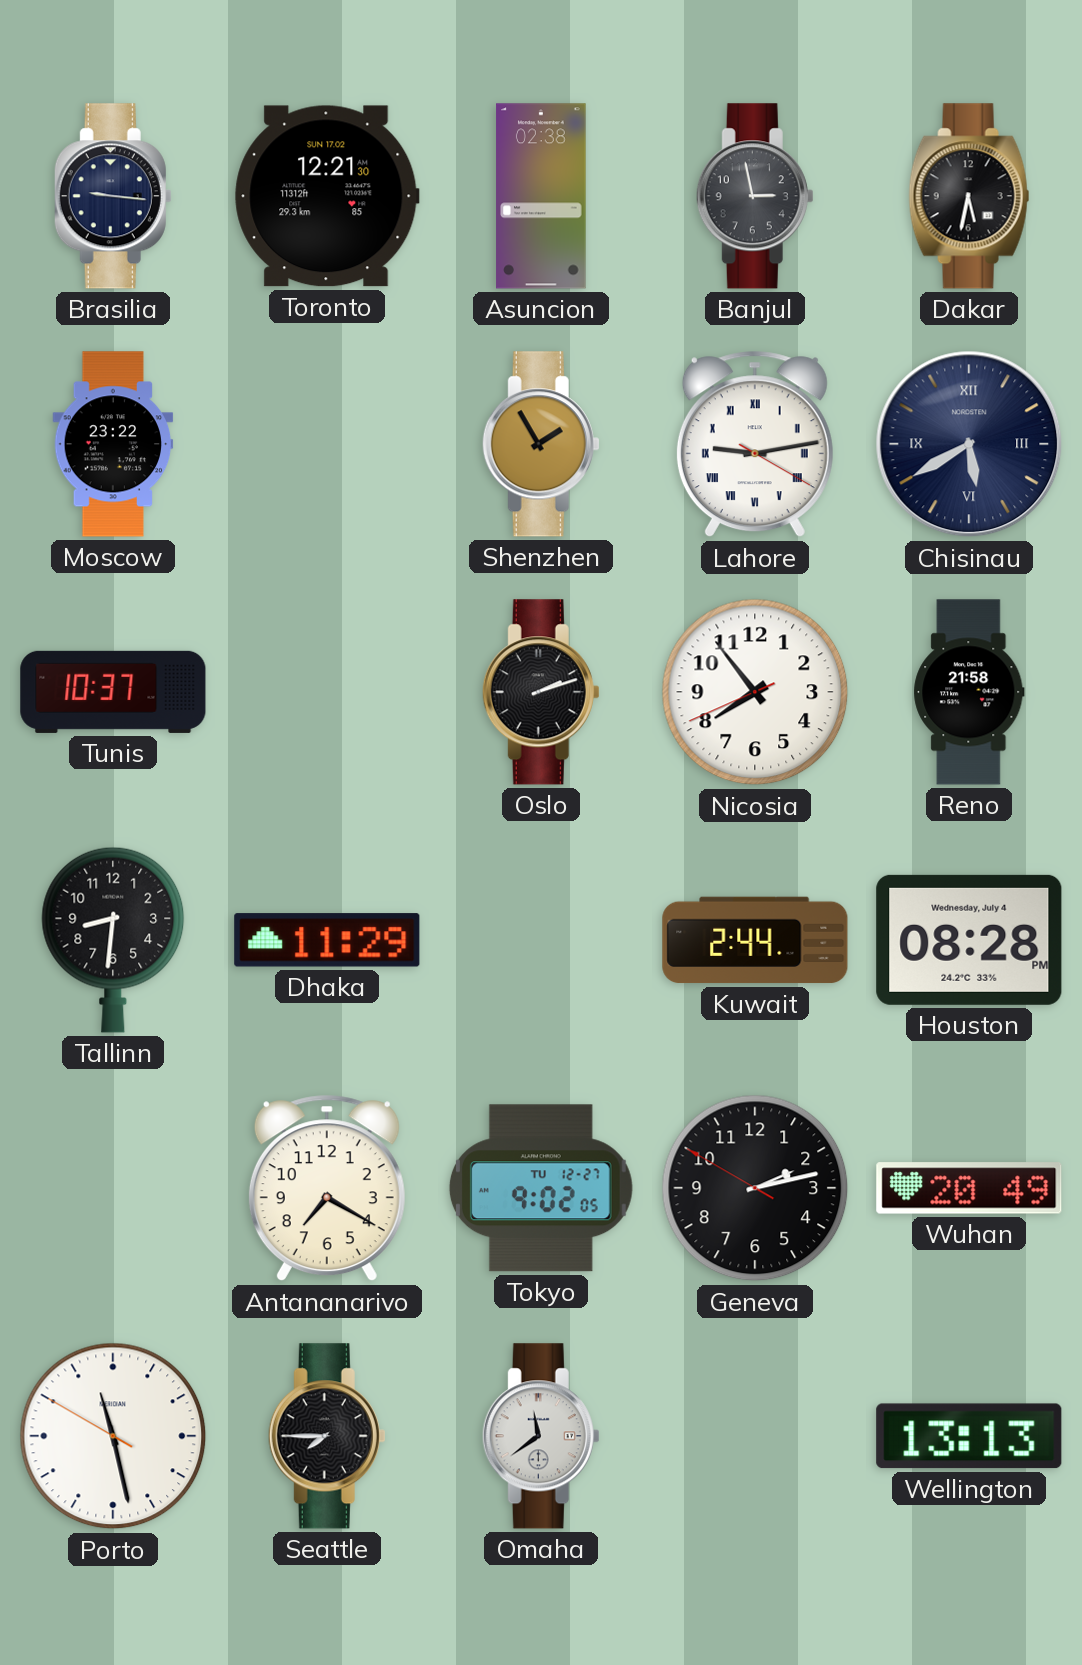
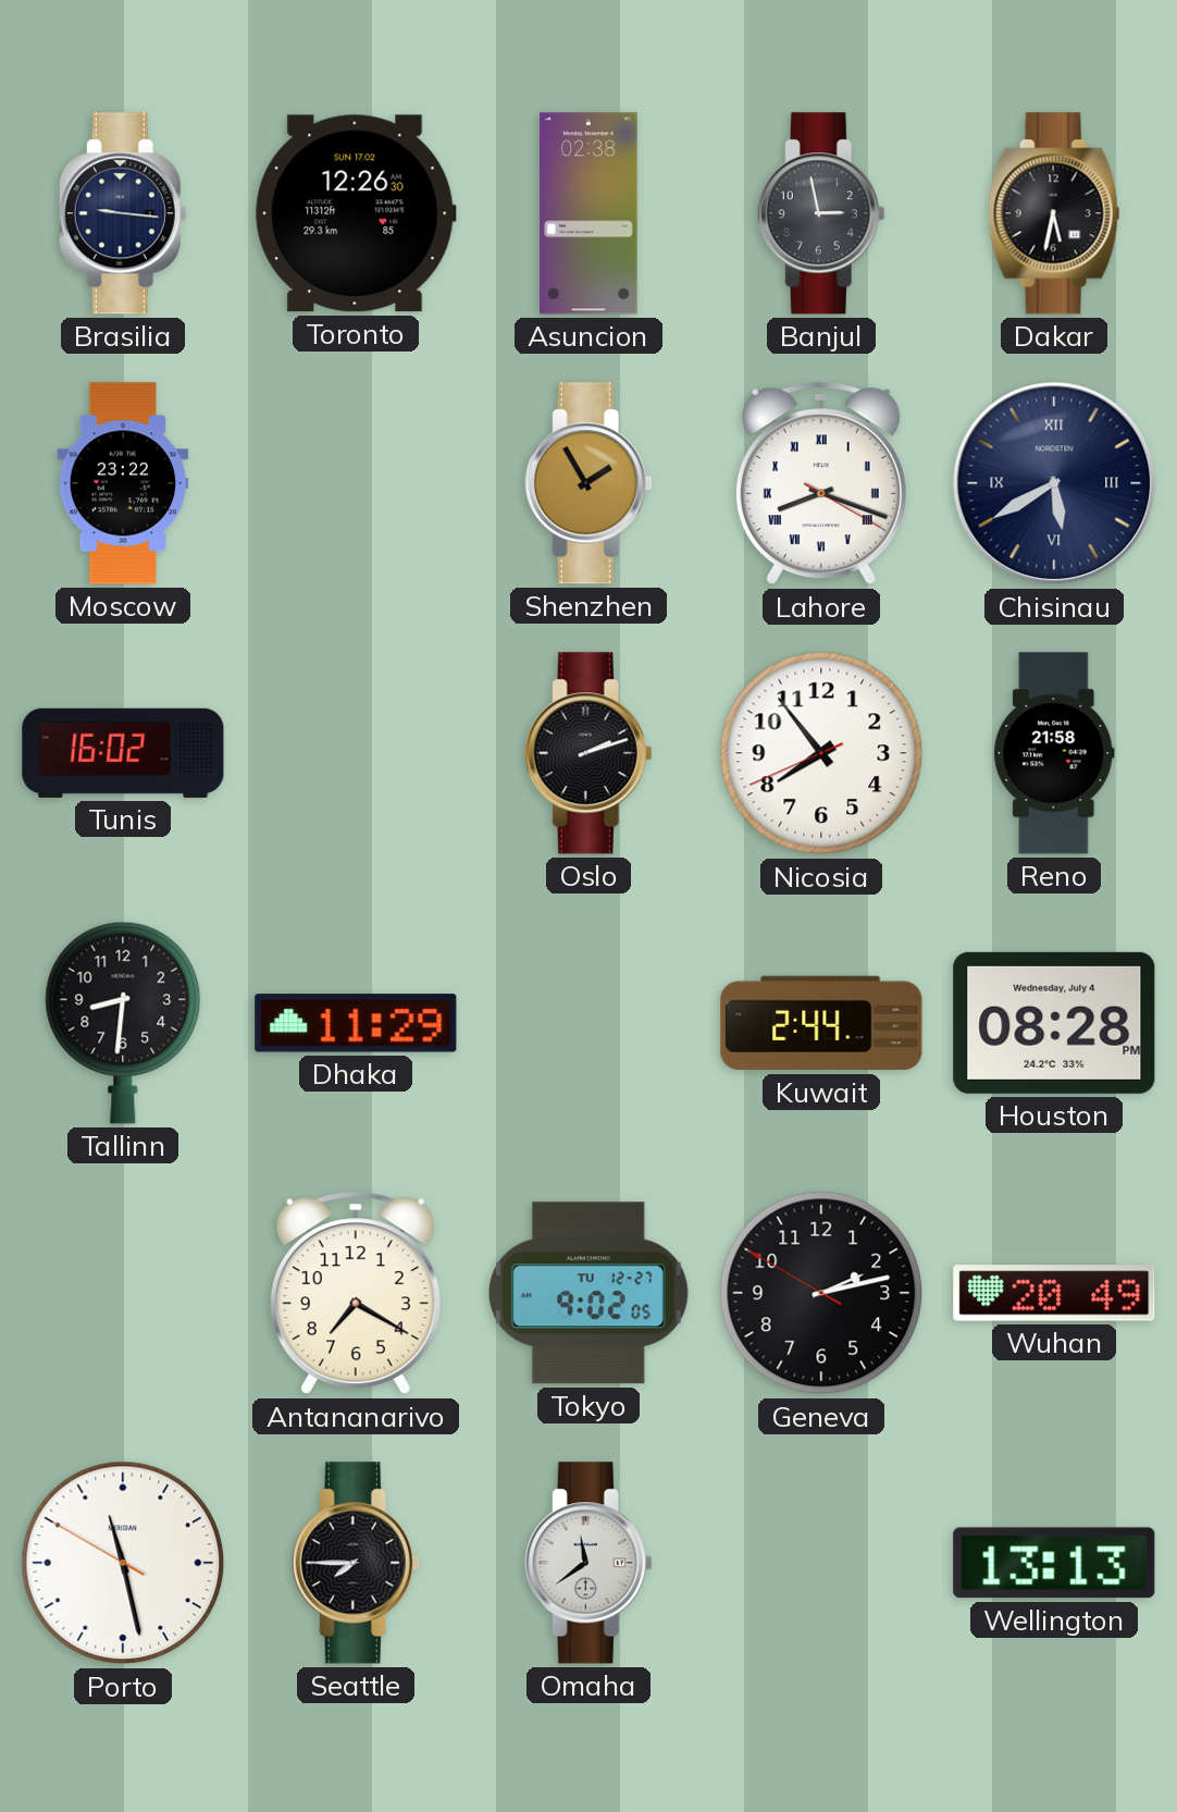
Toronto: 12:21 -> 12:26
Lahore: 9:13 -> 8:18
Tunis: 10:37 -> 16:02
